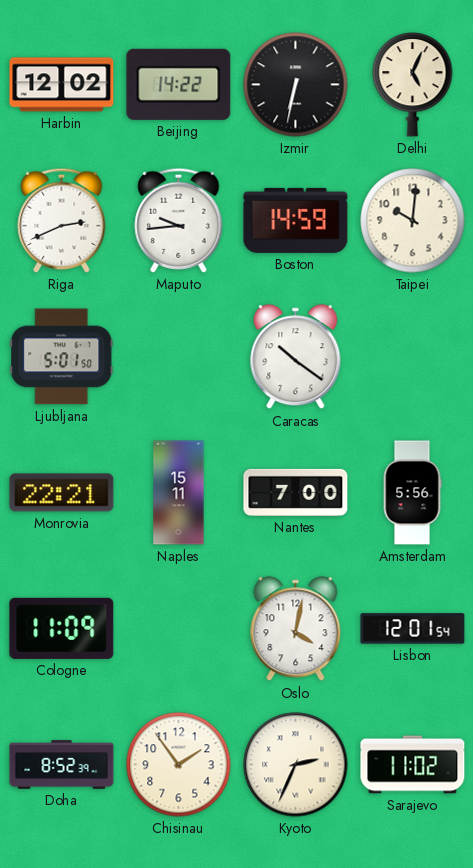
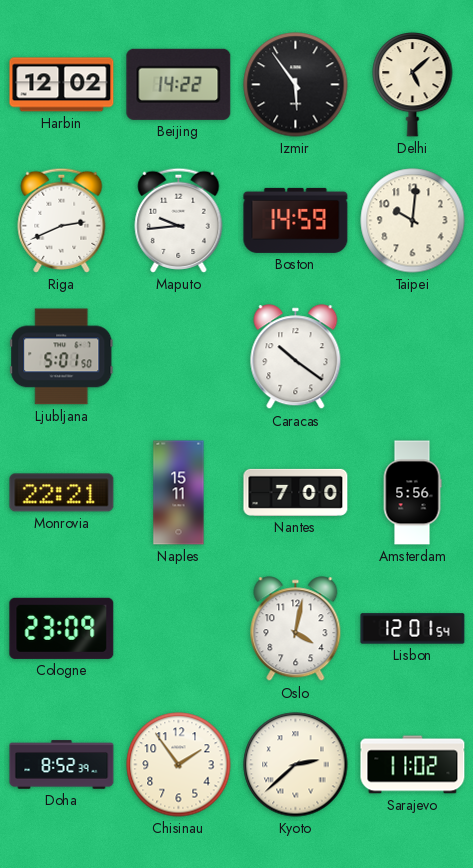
Izmir: 6:32 -> 5:54
Delhi: 5:04 -> 5:08
Cologne: 11:09 -> 23:09
Kyoto: 2:34 -> 2:38
